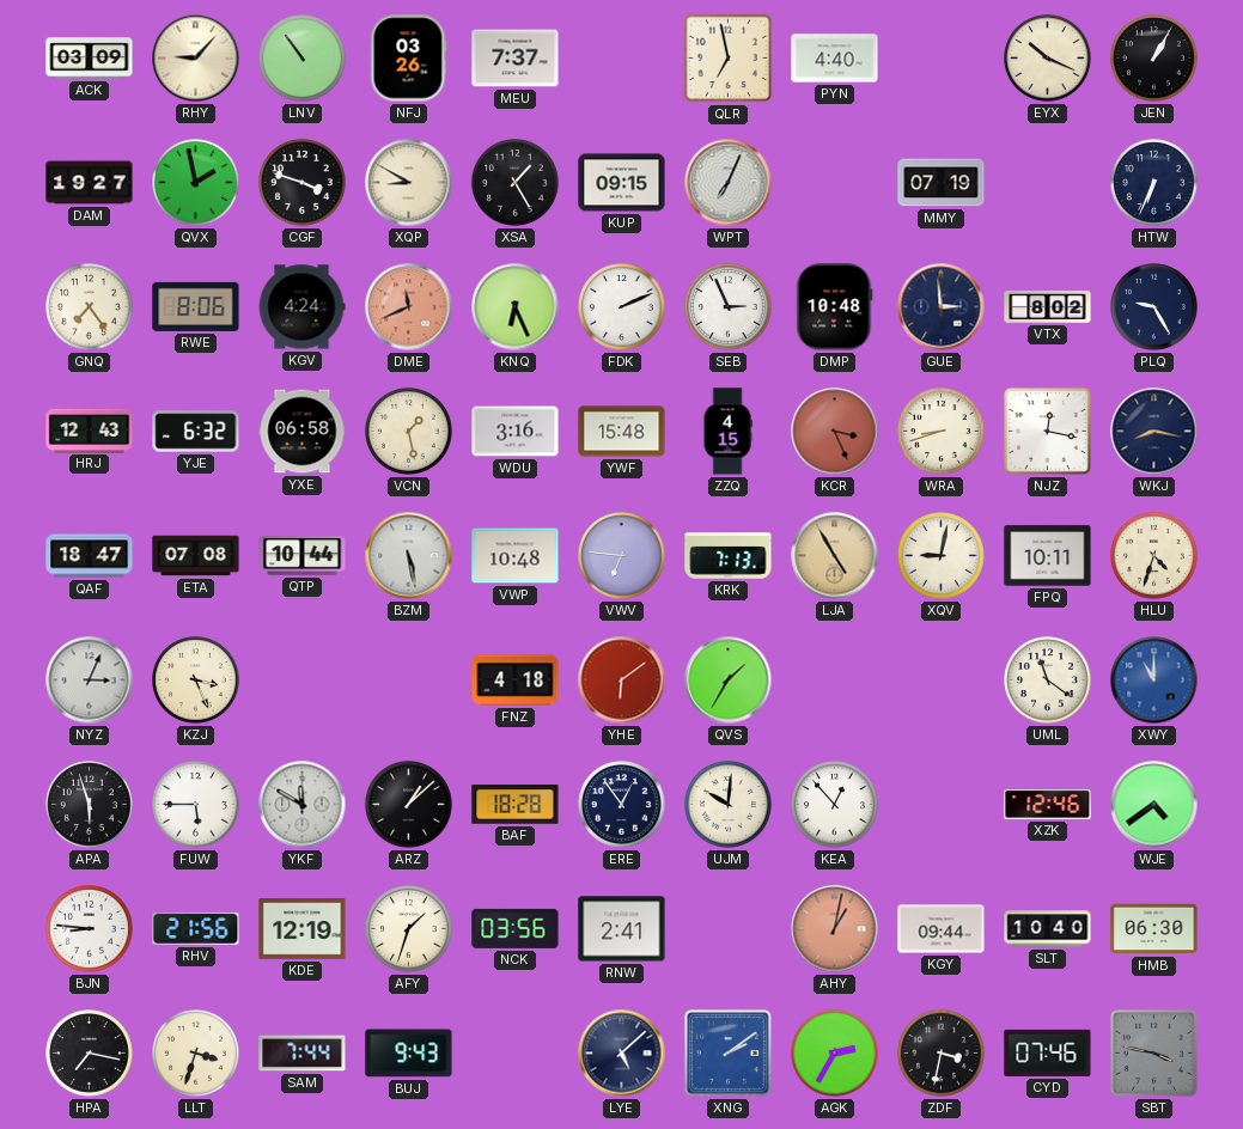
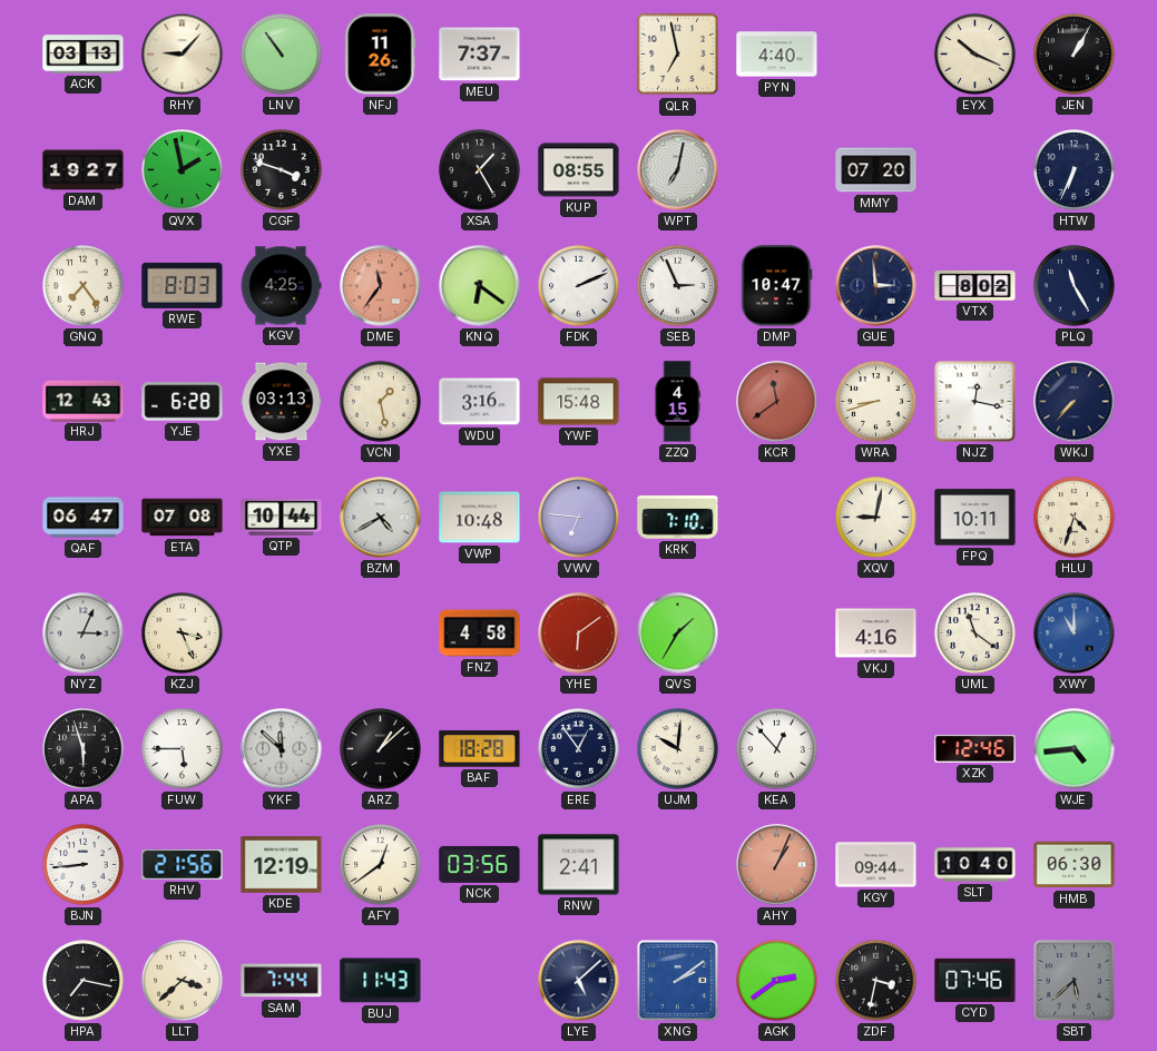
ACK: 03:09 -> 03:13
NFJ: 03:26 -> 11:26
XQP: 8:50 -> none
KUP: 09:15 -> 08:55
WPT: 7:04 -> 7:02
MMY: 07:19 -> 07:20
RWE: 8:06 -> 8:03
KGV: 4:24 -> 4:25
DME: 11:41 -> 11:36
KNQ: 6:26 -> 6:21
DMP: 10:48 -> 10:47
PLQ: 9:25 -> 11:25
YJE: 6:32 -> 6:28
YXE: 06:58 -> 03:13
KCR: 3:26 -> 11:39
WKJ: 8:17 -> 7:37
QAF: 18:47 -> 06:47
BZM: 5:28 -> 4:40
KRK: 7:13 -> 7:10
LJA: 4:55 -> none
FNZ: 4:18 -> 4:58
VKJ: none -> 4:16
YKF: 11:50 -> 11:52
WJE: 4:39 -> 4:44
BJN: 8:46 -> 8:44
AFY: 1:33 -> 12:39
AHY: 1:02 -> 1:04
LLT: 3:33 -> 3:38
BUJ: 9:43 -> 11:43
AGK: 2:35 -> 2:39
SBT: 3:47 -> 5:38
